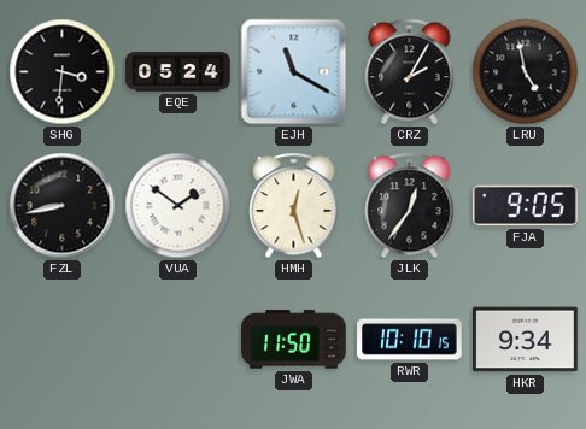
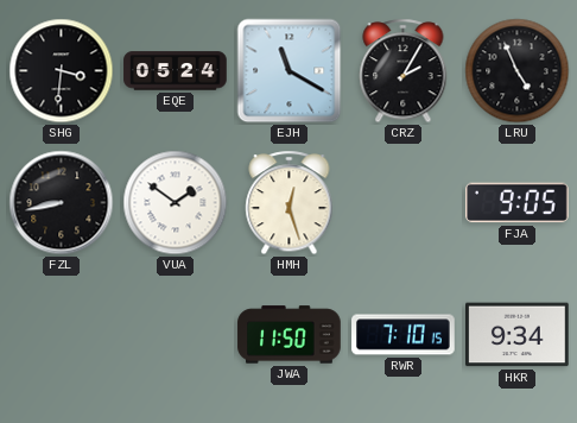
LRU: 4:58 -> 4:56
JLK: 12:36 -> none
RWR: 10:10 -> 7:10
